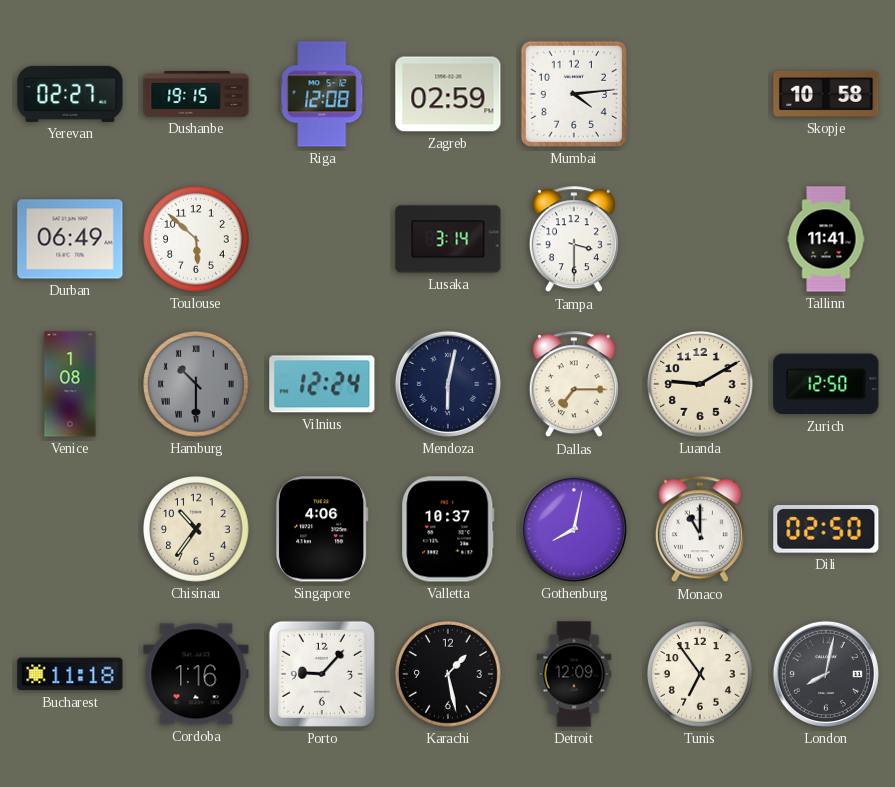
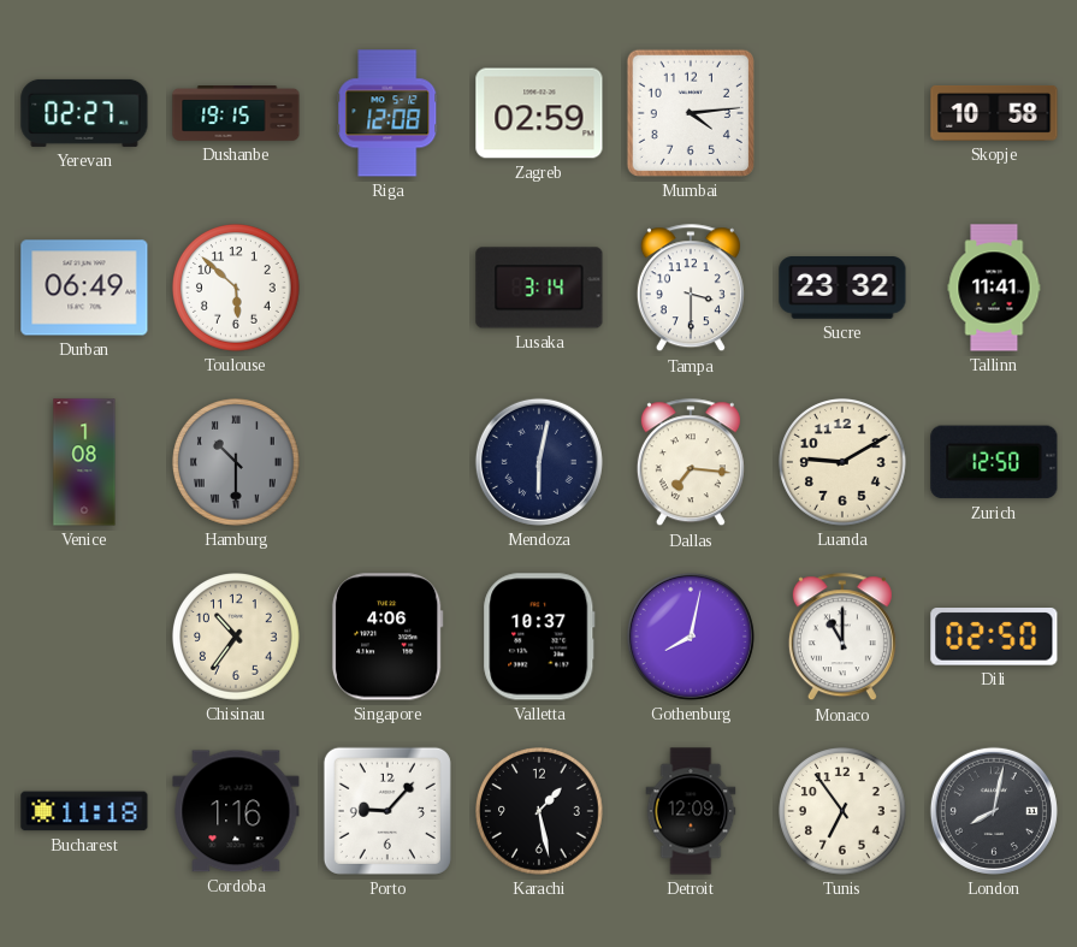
Sucre: none -> 23:32
Vilnius: 12:24 -> none
Dallas: 7:15 -> 7:16
